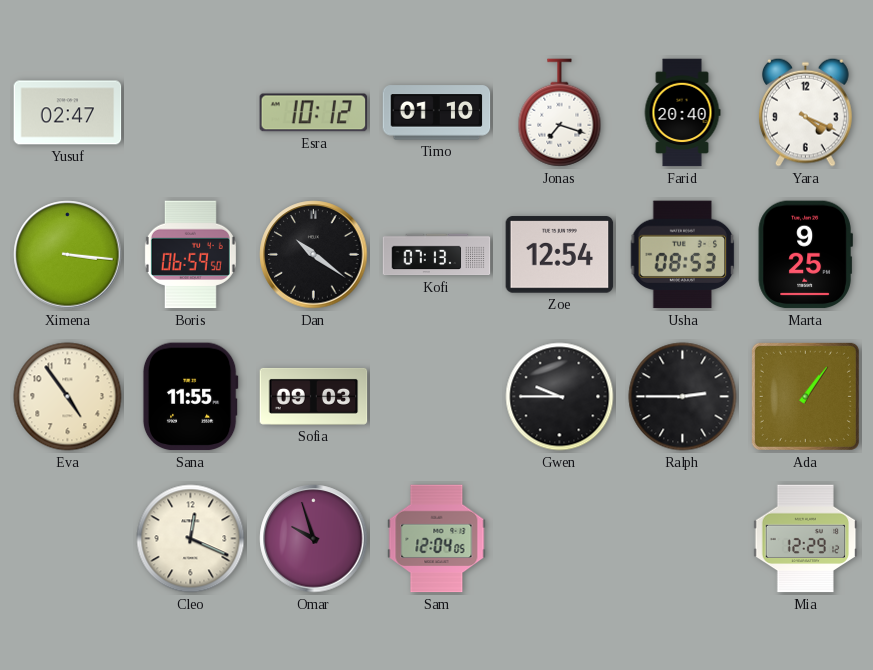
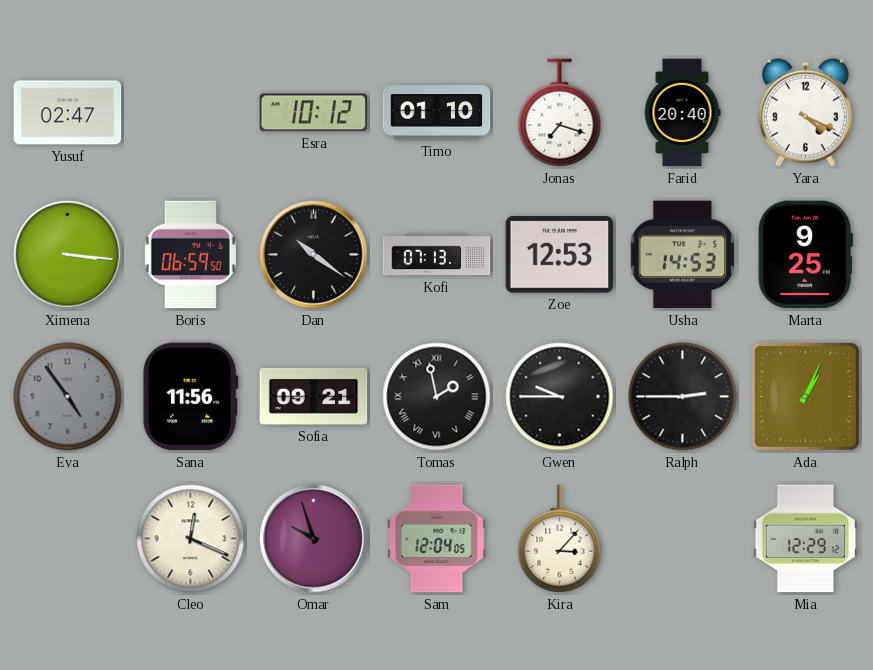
Zoe: 12:54 -> 12:53
Usha: 08:53 -> 14:53
Eva dial: cream -> grey
Sana: 11:55 -> 11:56
Sofia: 09:03 -> 09:21
Tomas: none -> 1:58
Ada: 1:06 -> 1:04
Kira: none -> 3:07
